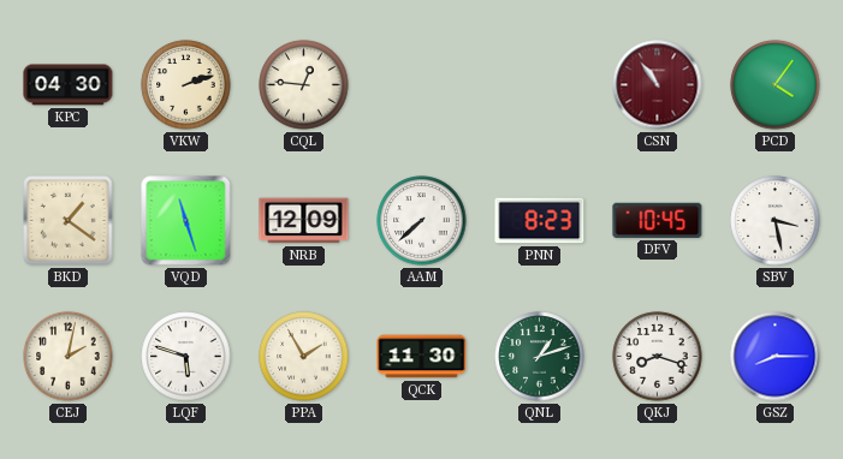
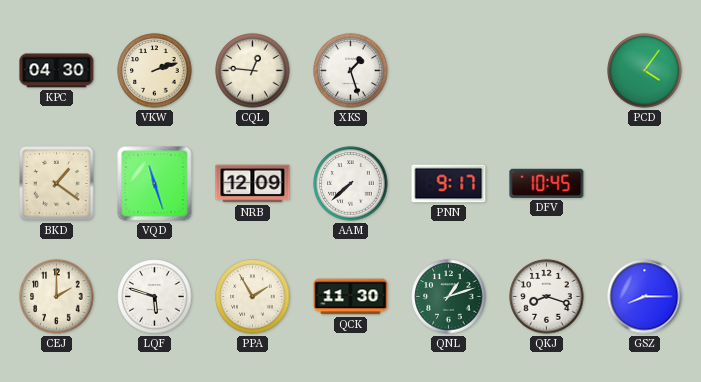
XKS: none -> 1:27
CSN: 10:54 -> none
PNN: 8:23 -> 9:17
SBV: 3:28 -> none
CEJ: 2:02 -> 2:00
